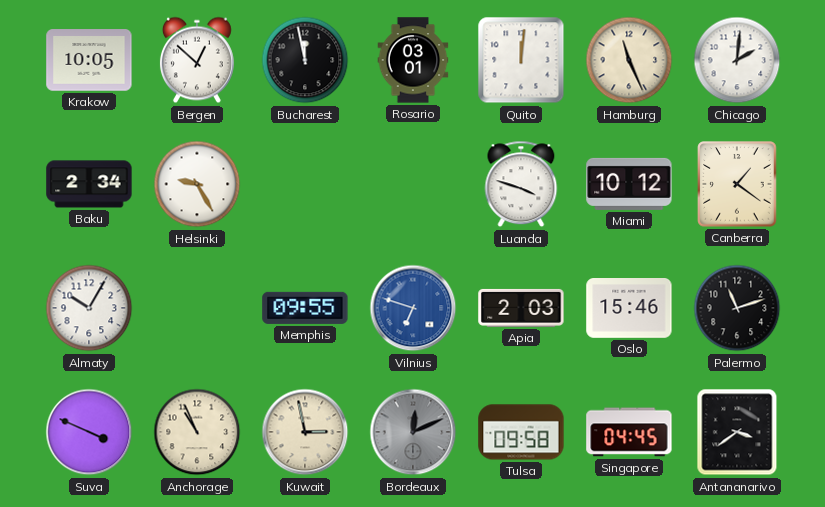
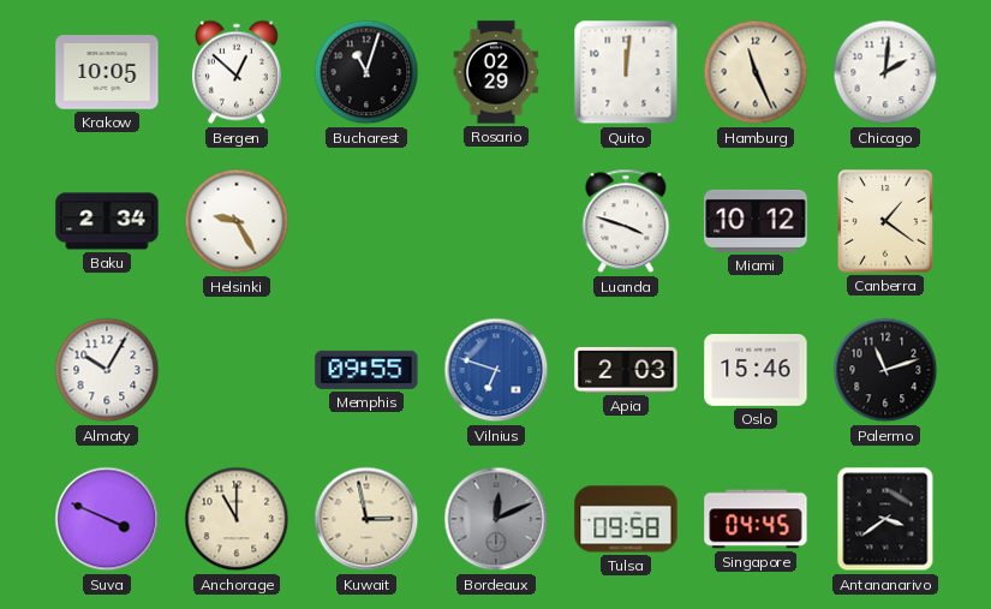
Bucharest: 11:58 -> 11:03
Rosario: 03:01 -> 02:29
Anchorage: 10:56 -> 11:00
